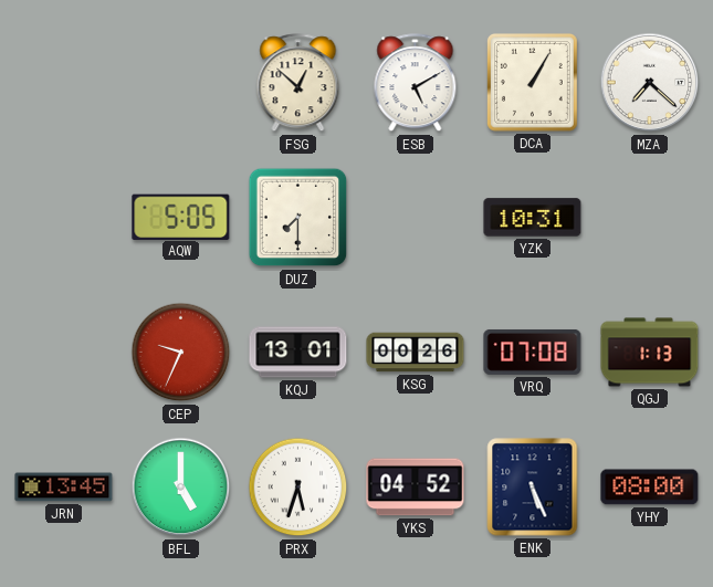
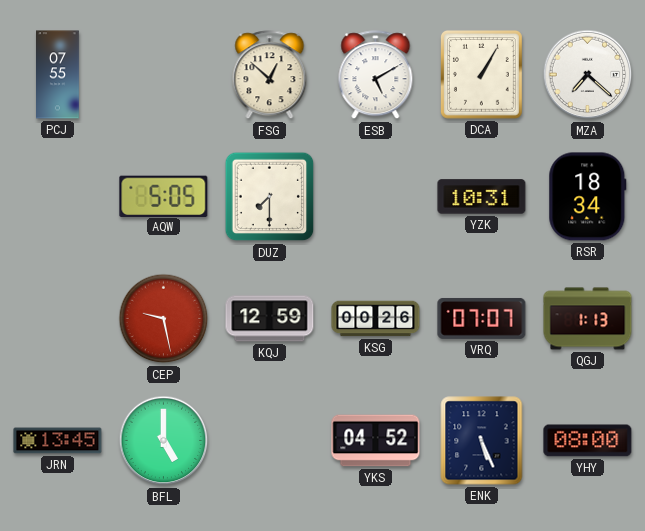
PCJ: none -> 07:55
RSR: none -> 18:34
CEP: 9:34 -> 9:28
KQJ: 13:01 -> 12:59
VRQ: 07:08 -> 07:07
PRX: 5:33 -> none
